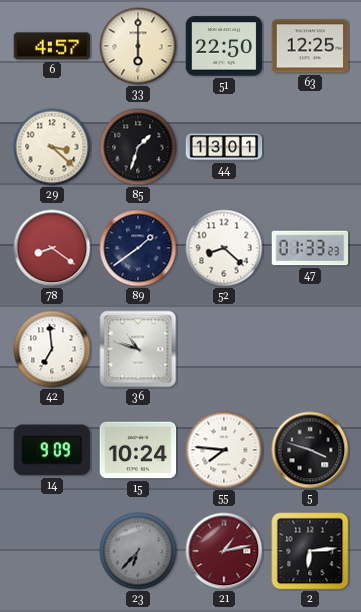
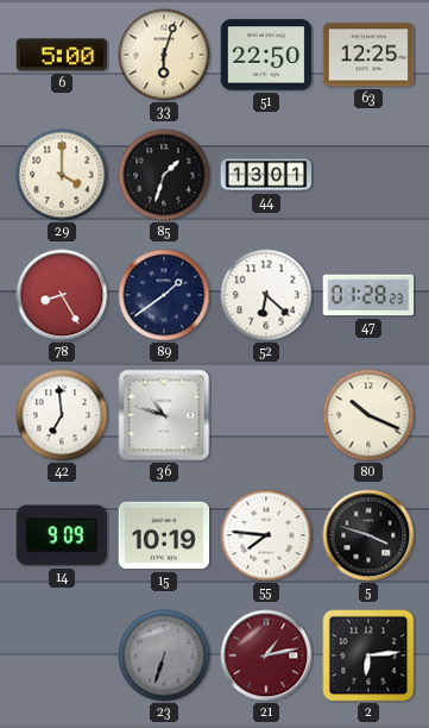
6: 4:57 -> 5:00
33: 6:00 -> 6:03
29: 3:22 -> 4:00
78: 8:21 -> 8:25
52: 8:22 -> 6:22
47: 01:33 -> 01:28
80: none -> 10:19
15: 10:24 -> 10:19
23: 6:37 -> 6:33
